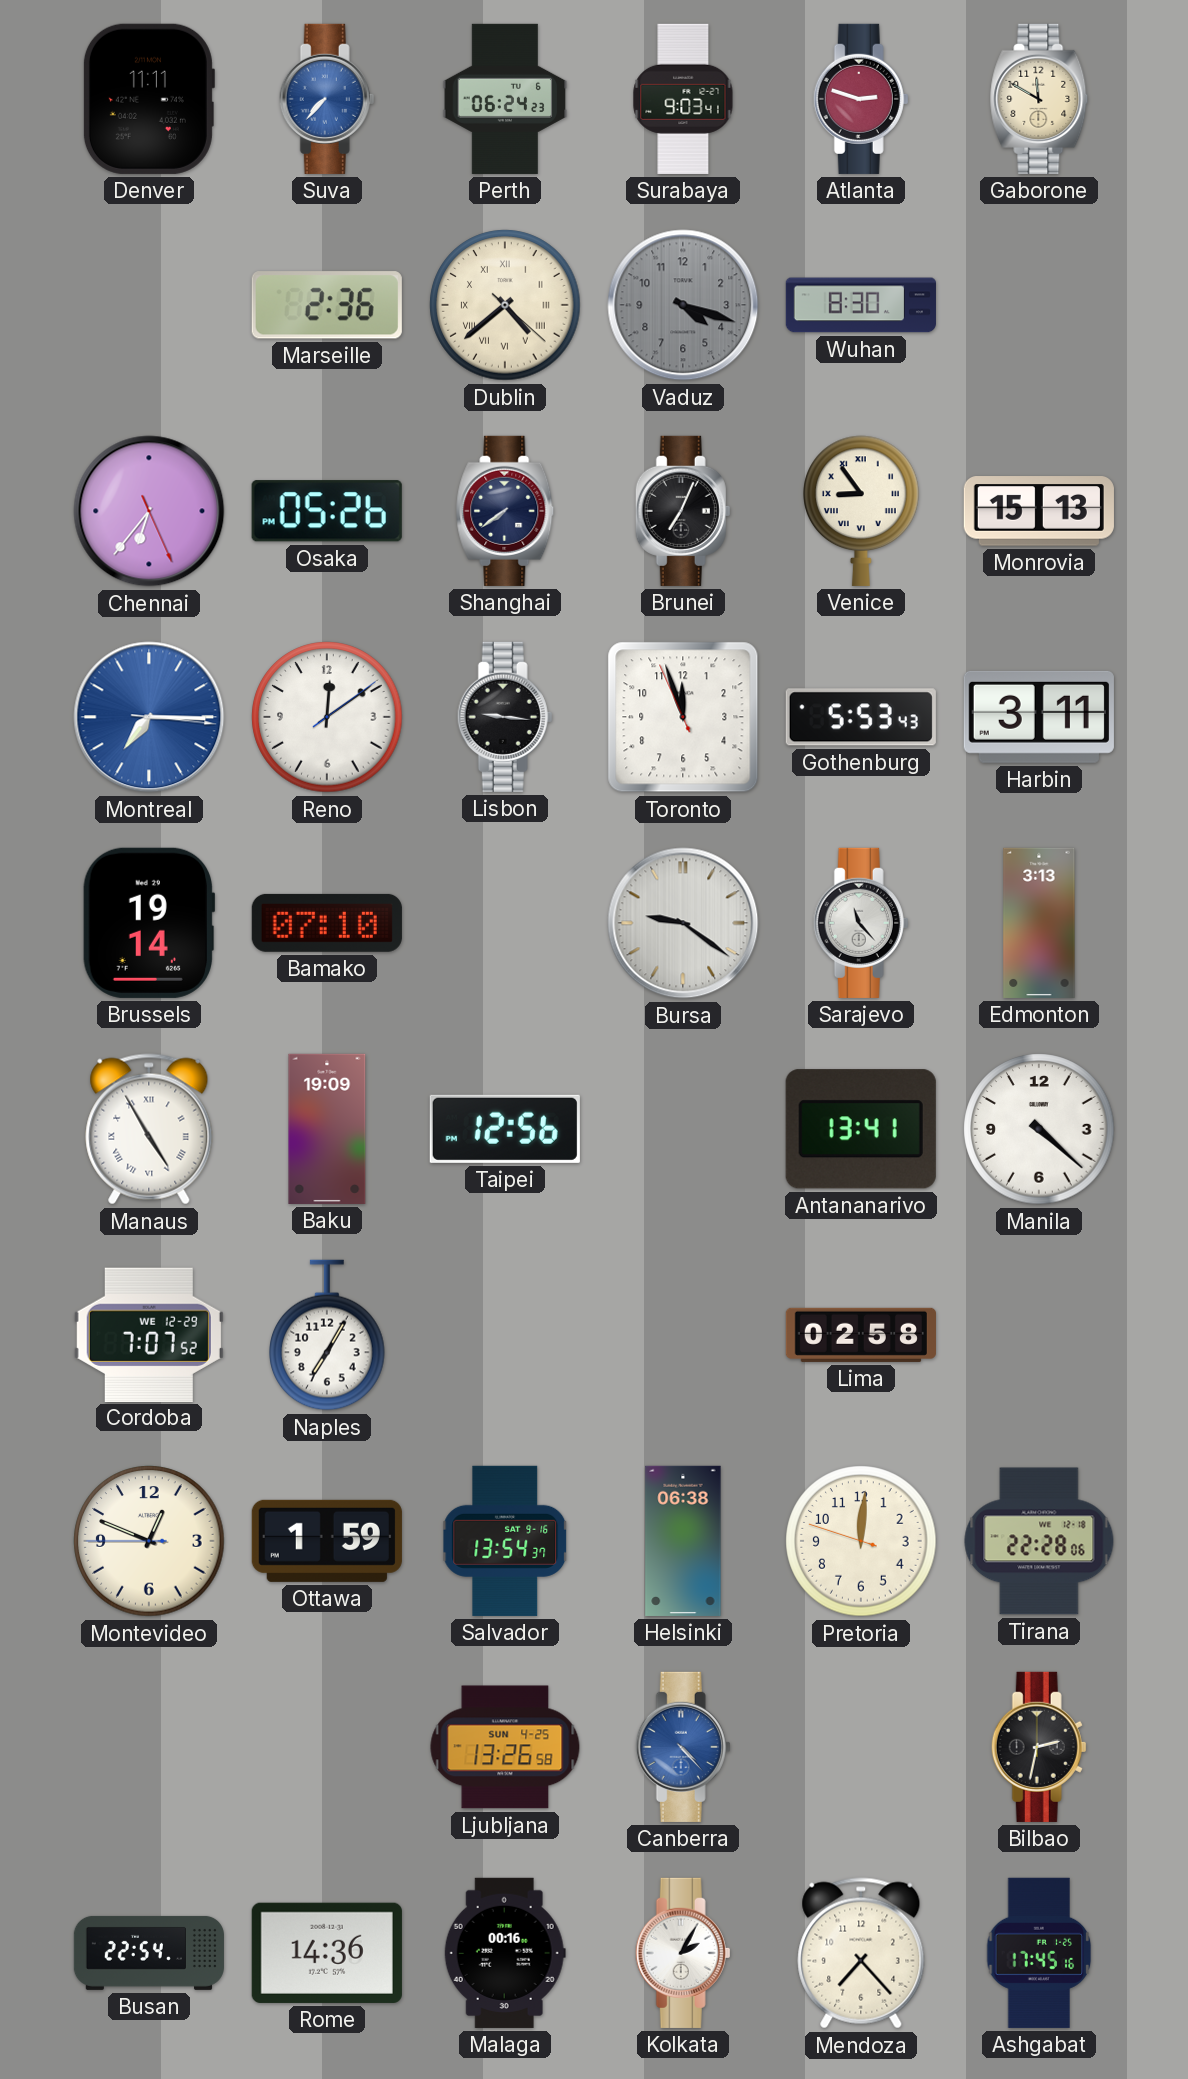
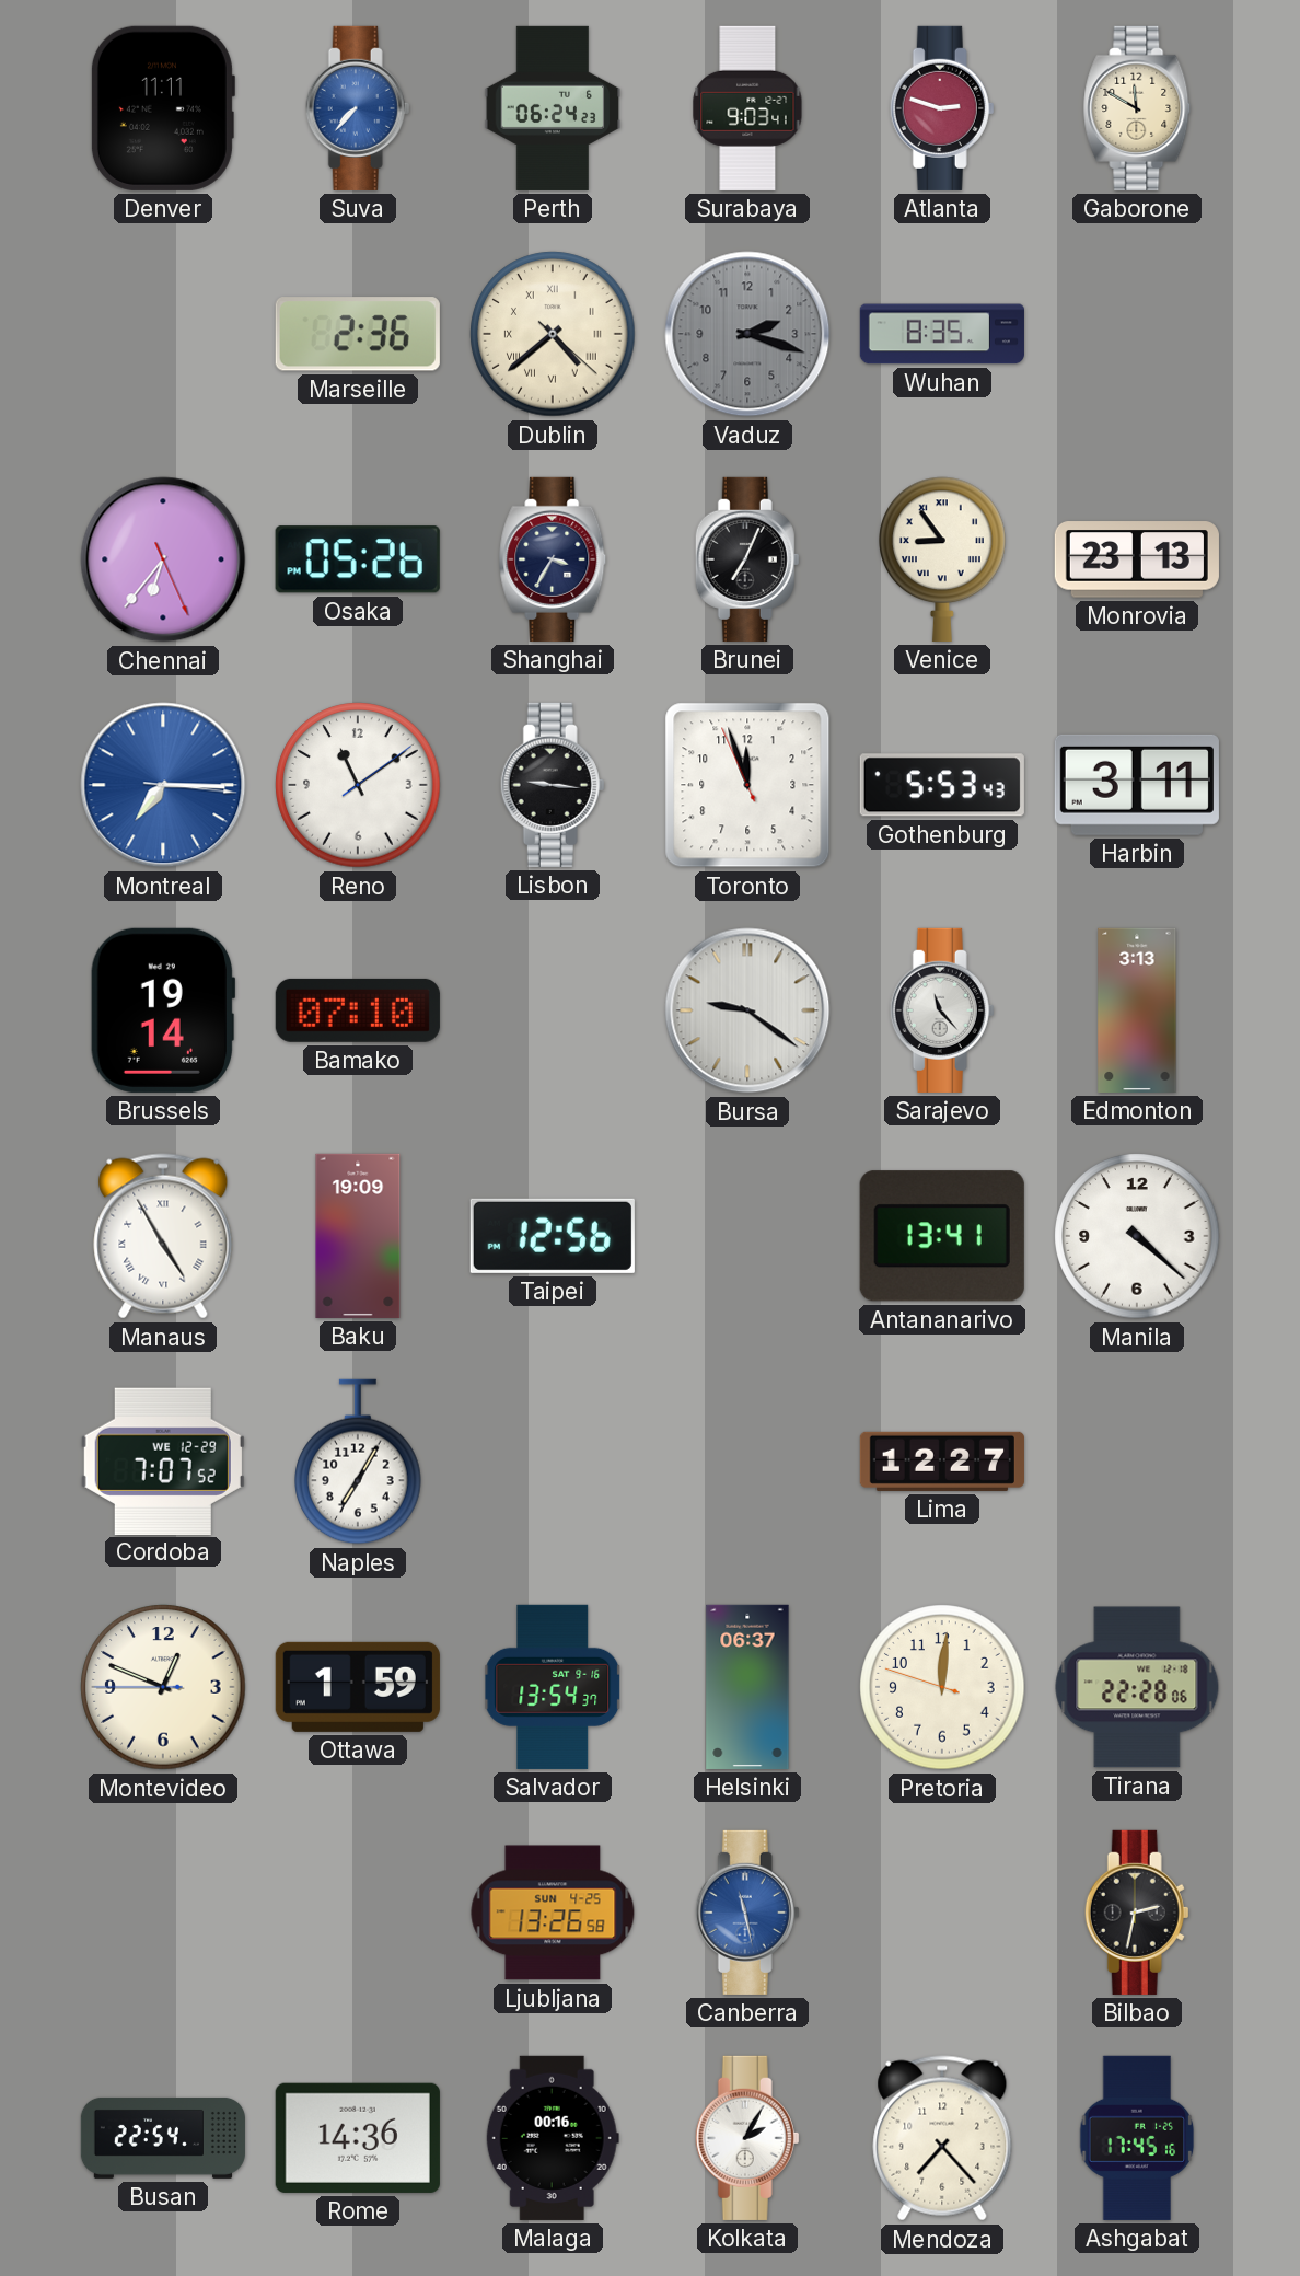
Vaduz: 4:18 -> 2:18
Wuhan: 8:30 -> 8:35
Shanghai: 7:39 -> 3:35
Monrovia: 15:13 -> 23:13
Reno: 12:09 -> 11:09
Lima: 02:58 -> 12:27
Helsinki: 06:38 -> 06:37
Canberra: 4:23 -> 11:28
